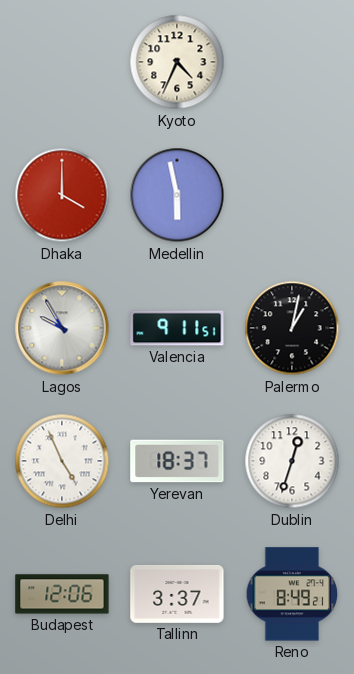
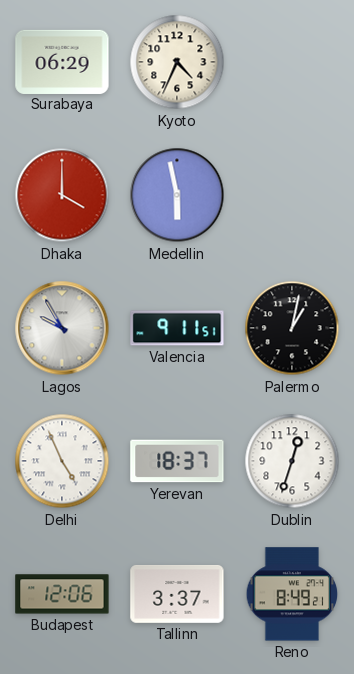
Surabaya: none -> 06:29
